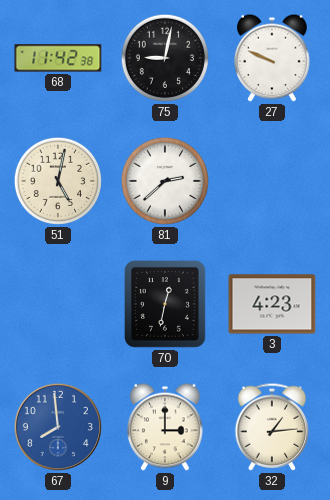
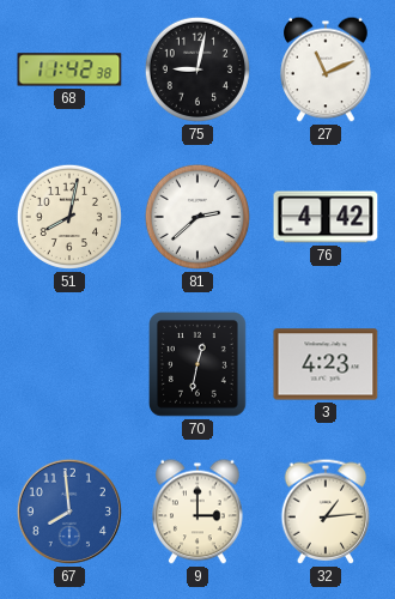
27: 9:49 -> 11:11
51: 5:02 -> 8:02
76: none -> 4:42
